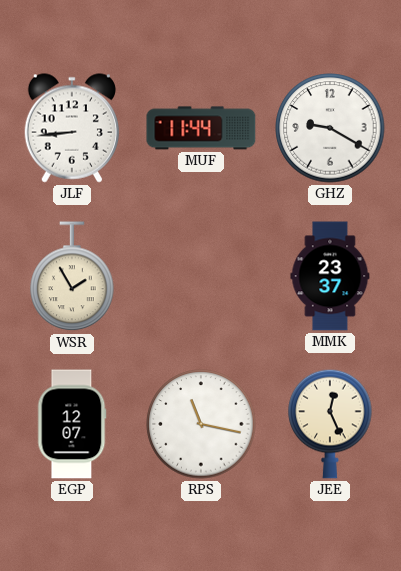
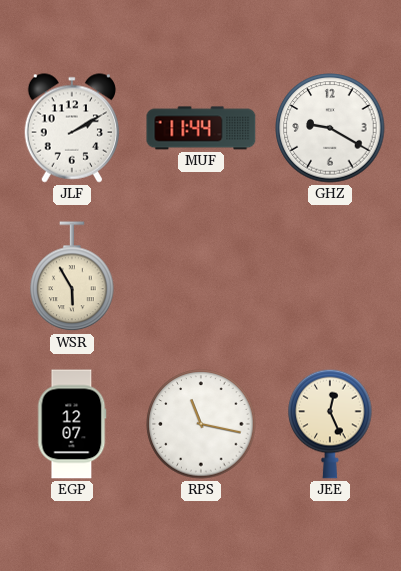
JLF: 8:44 -> 2:10
WSR: 1:55 -> 5:55
MMK: 23:37 -> none
